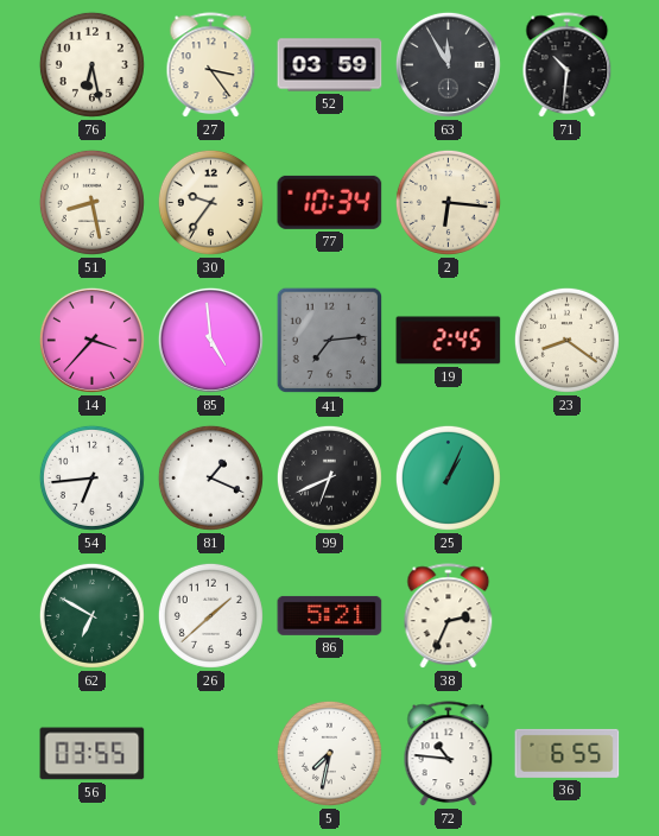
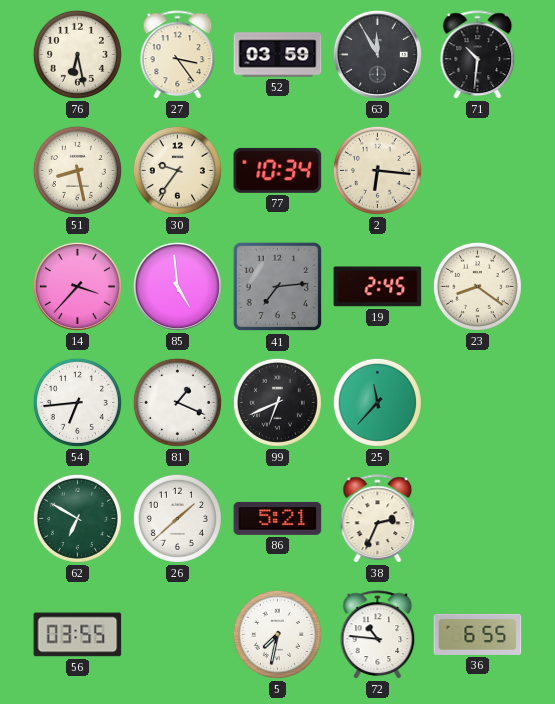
25: 1:04 -> 11:37
